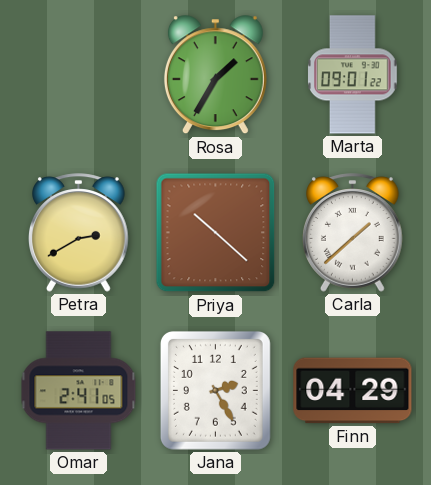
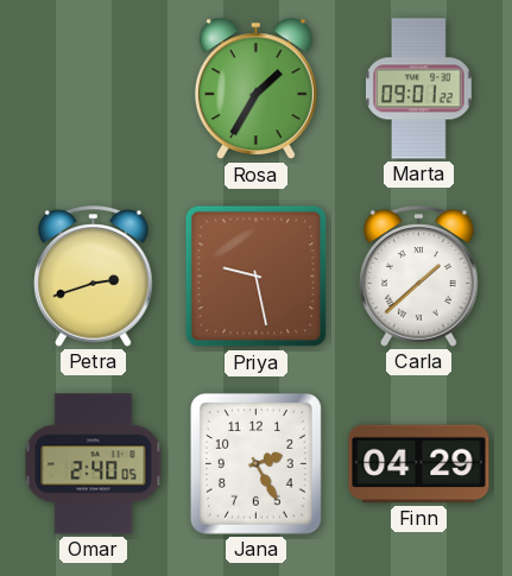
Petra: 2:40 -> 2:42
Priya: 10:22 -> 9:28
Omar: 2:41 -> 2:40
